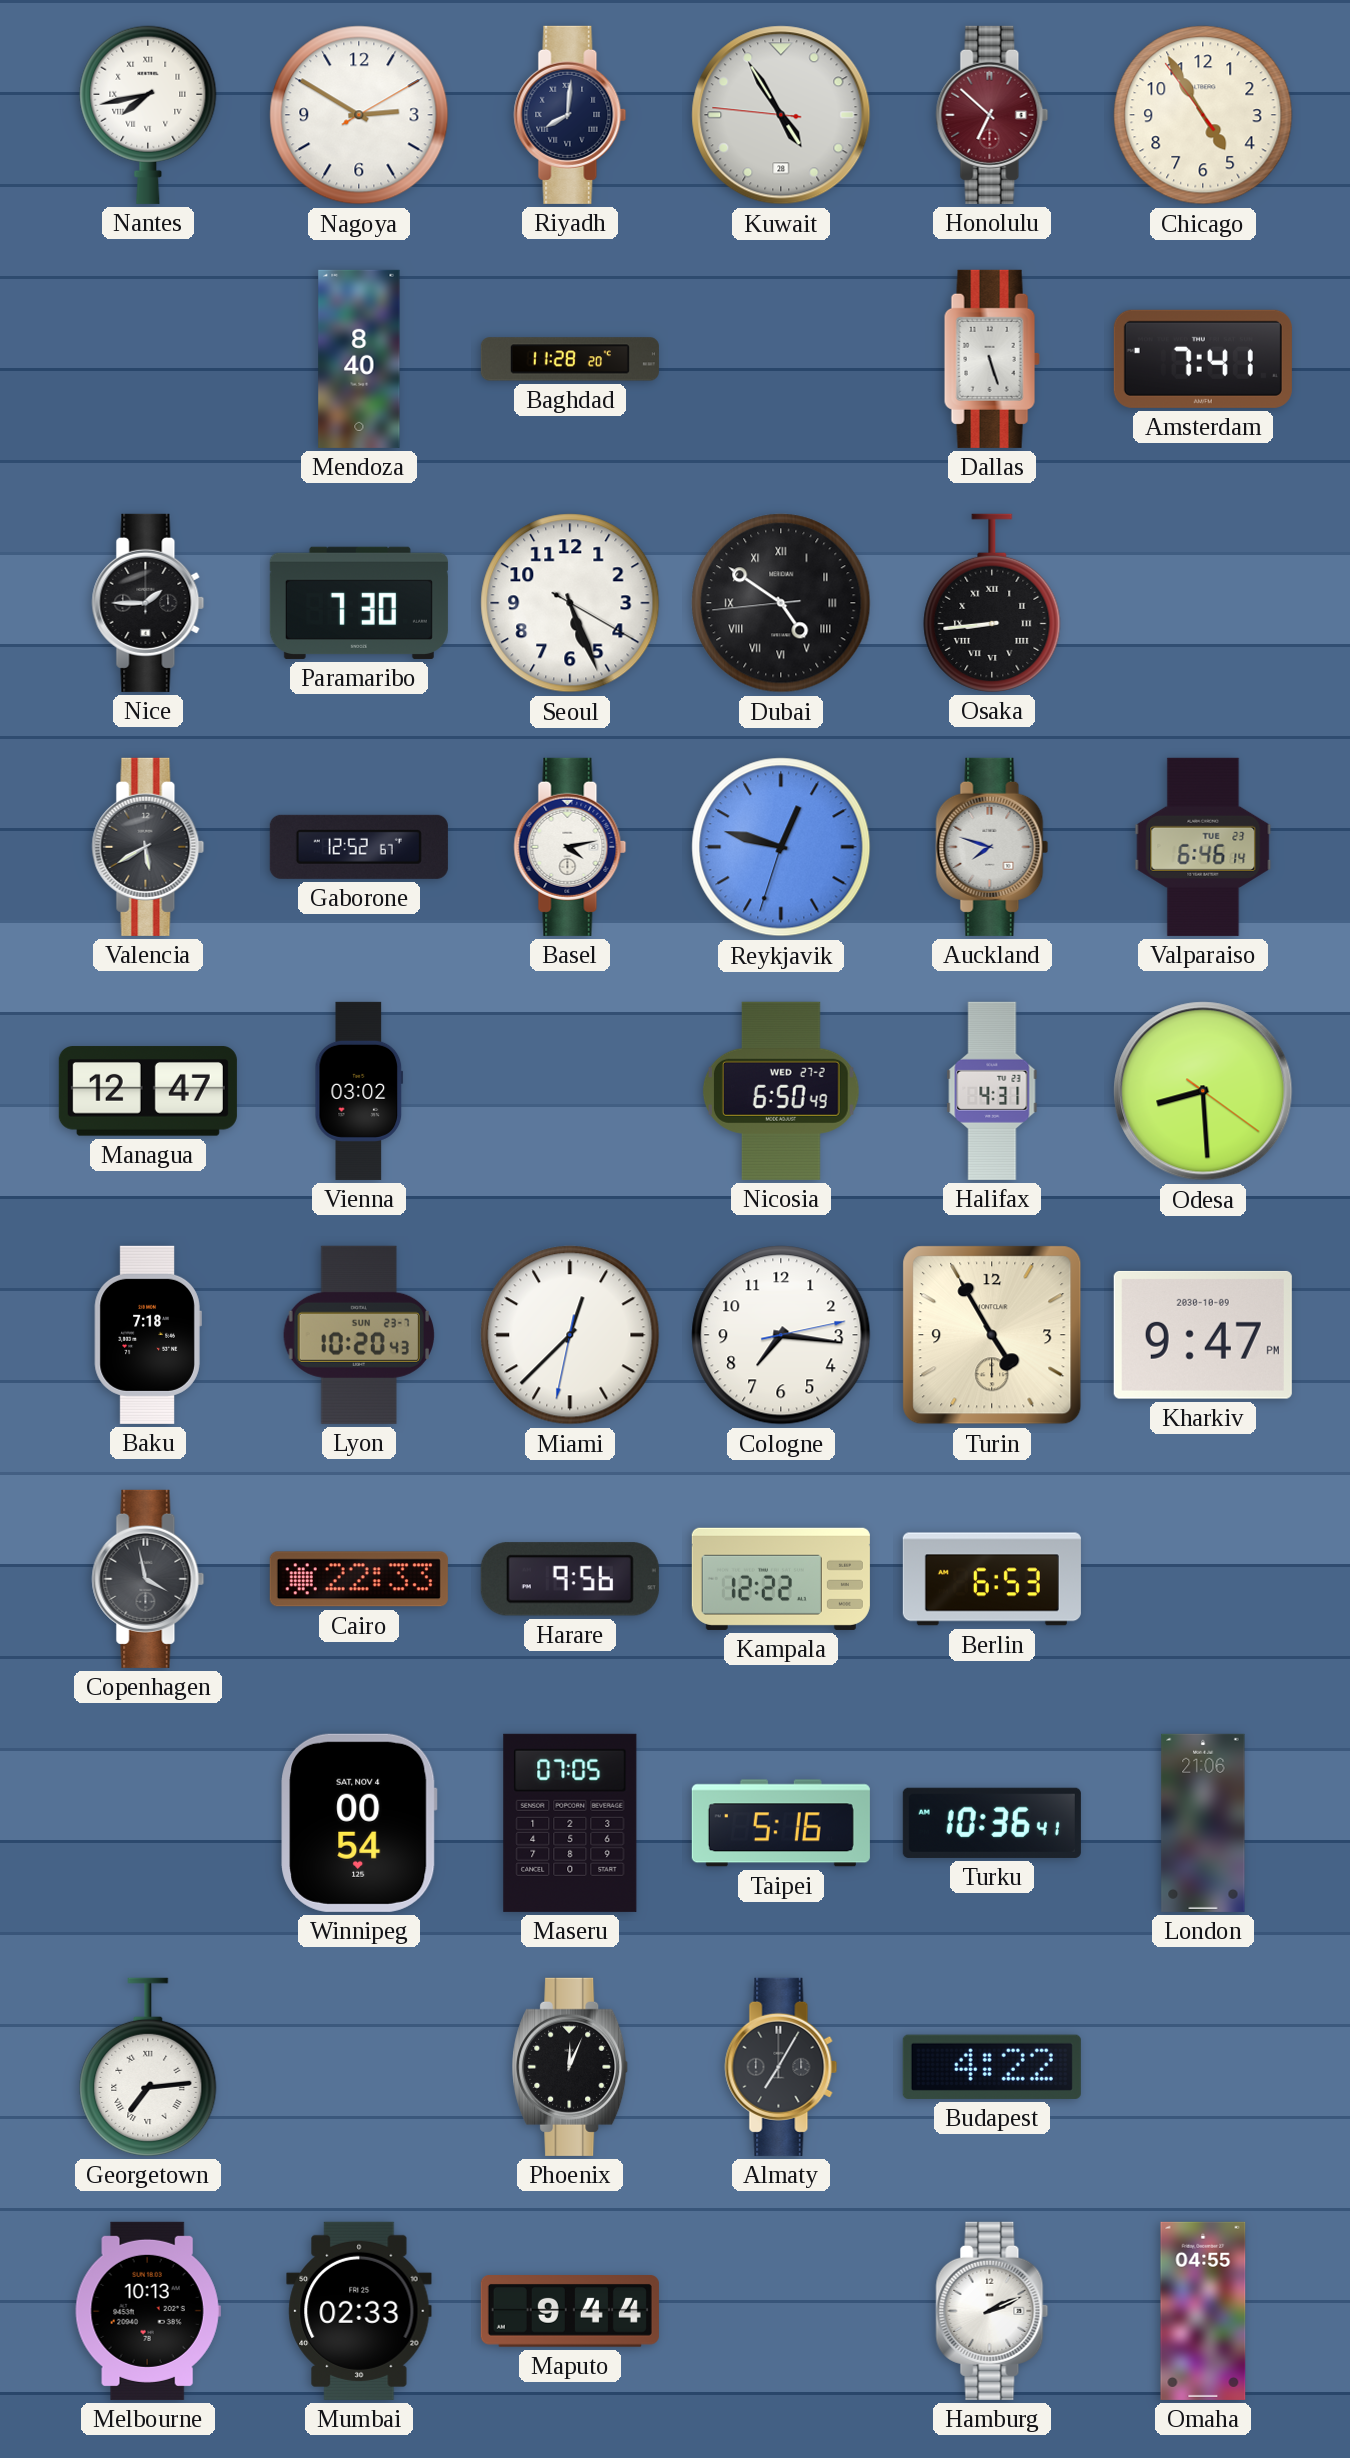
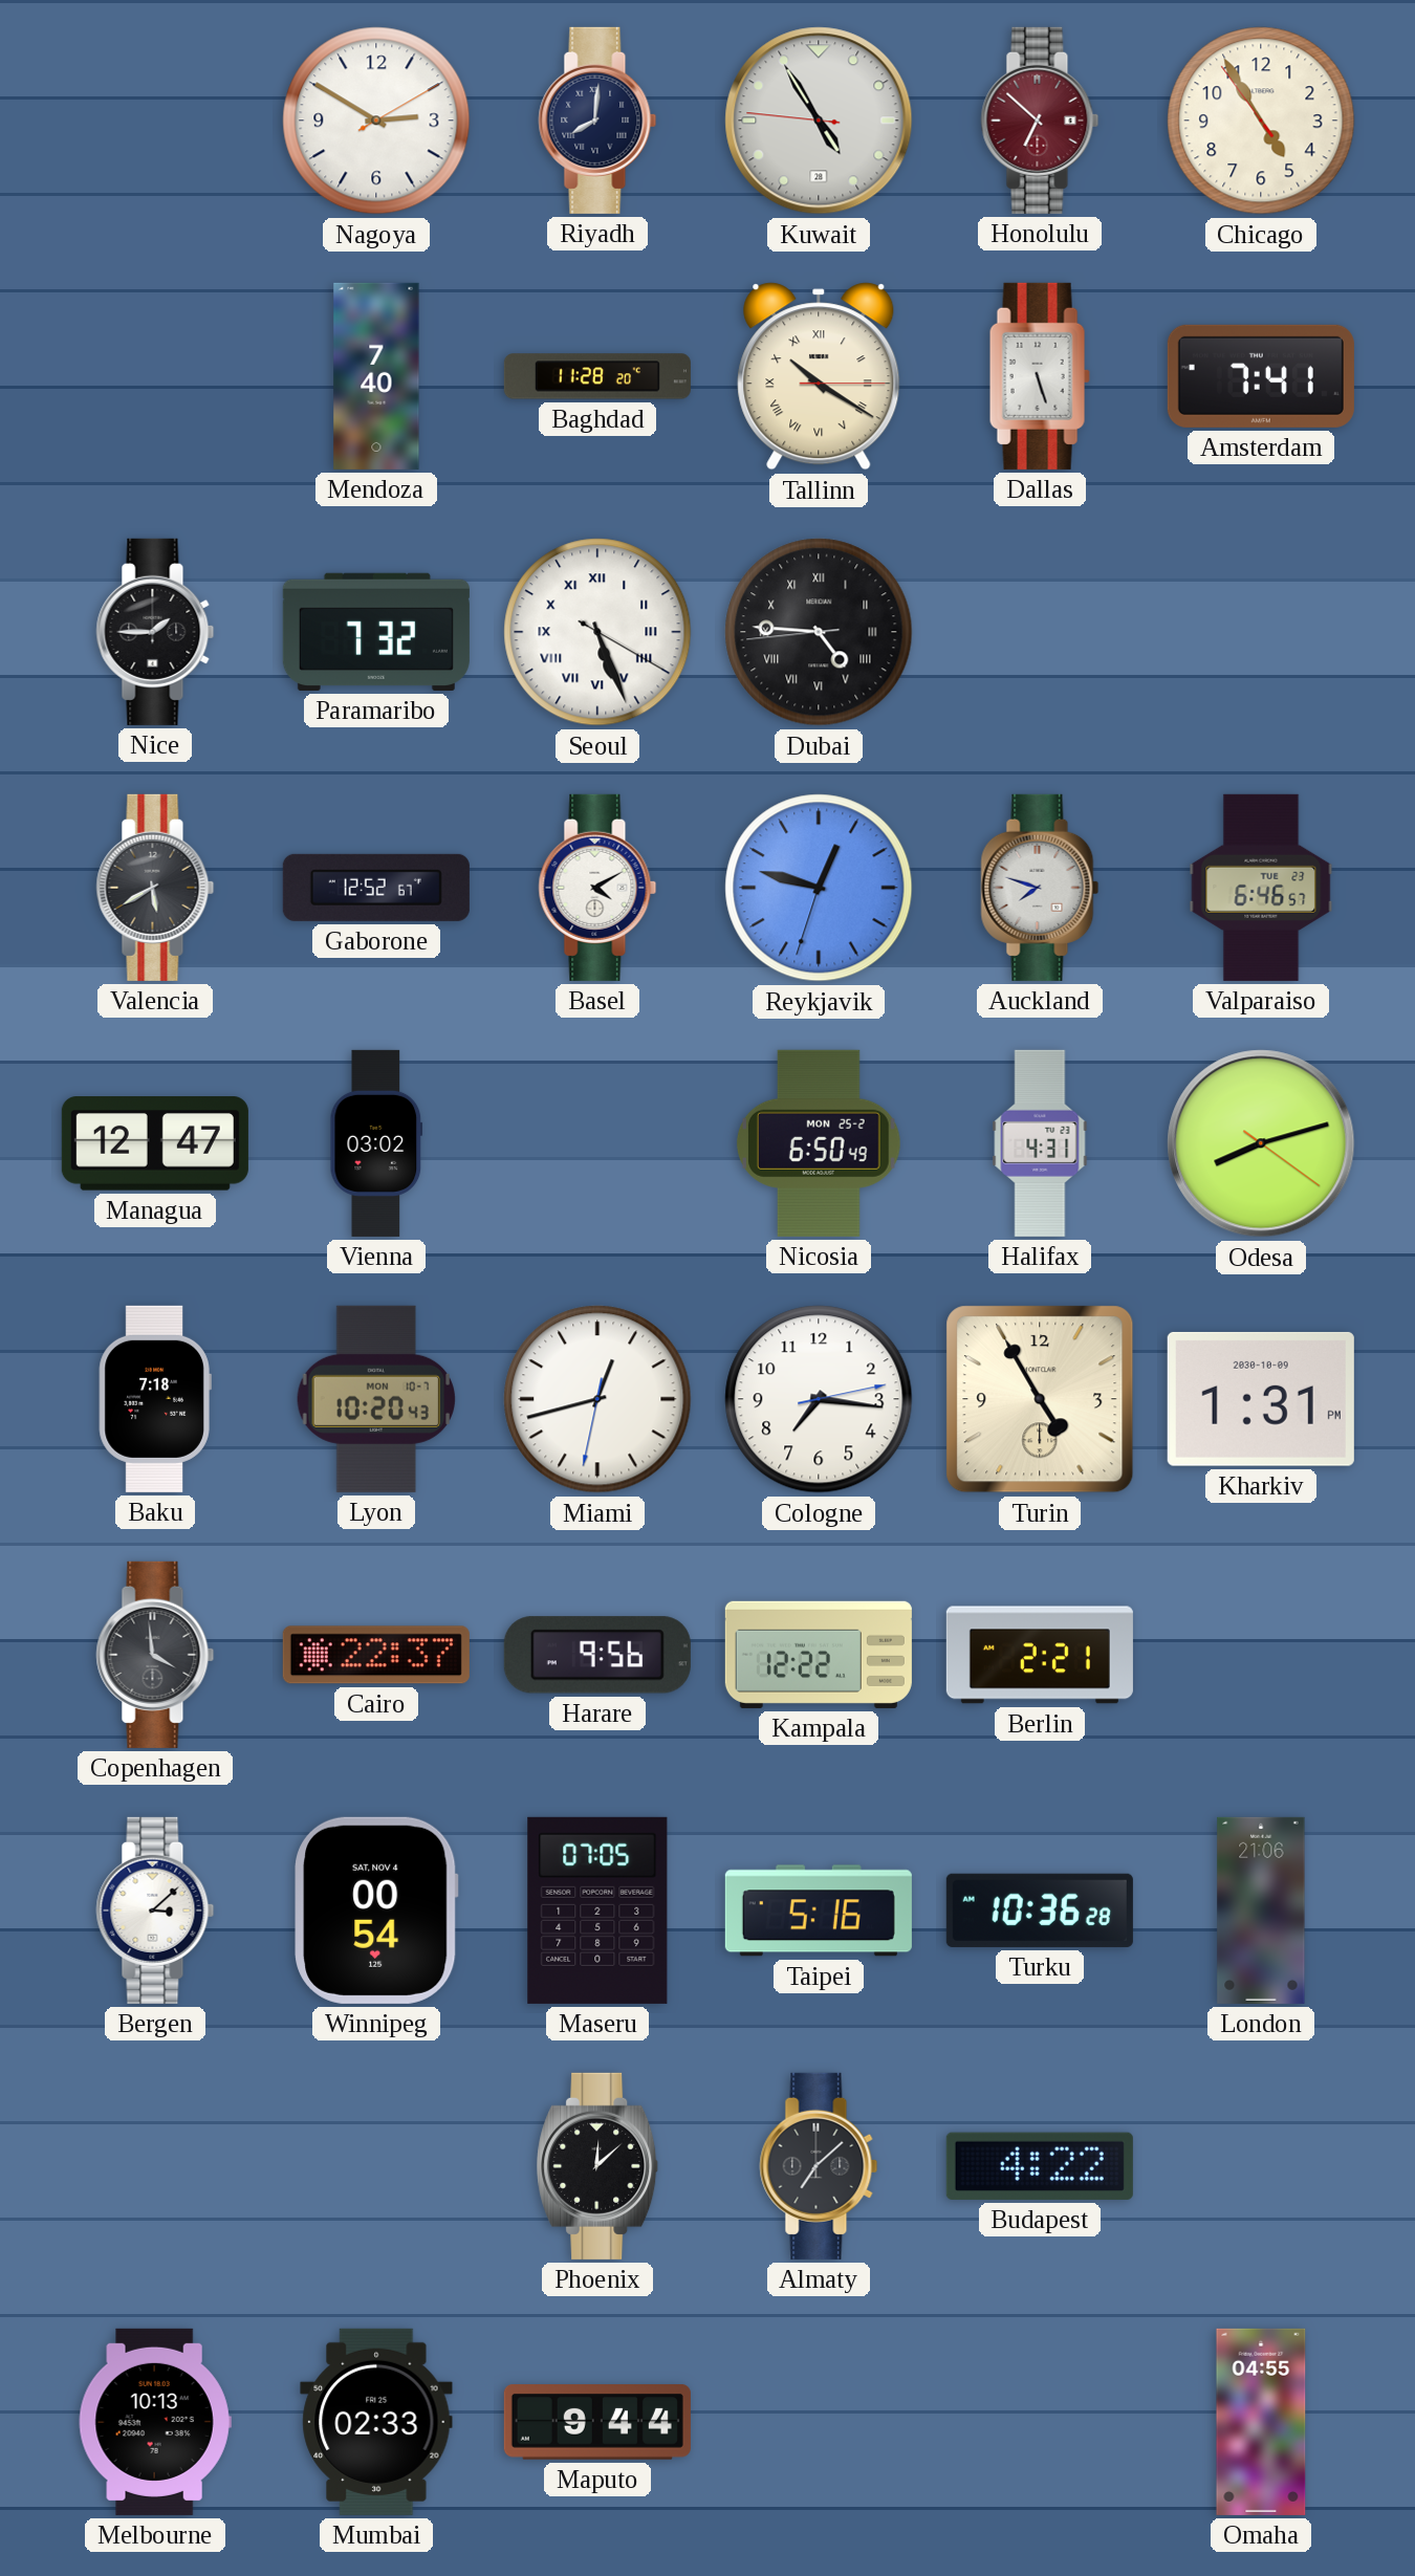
Nantes: 7:43 -> none
Mendoza: 8:40 -> 7:40
Tallinn: none -> 10:20
Paramaribo: 7:30 -> 7:32
Seoul numerals: Arabic -> Roman
Dubai: 4:50 -> 4:45
Osaka: 8:44 -> none
Basel: 4:13 -> 4:10
Valparaiso: 6:46:14 -> 6:46:57
Nicosia date: WED 27-2 -> MON 25-2
Odesa: 8:29 -> 8:12
Lyon date: SUN 23-7 -> MON 10-7
Miami: 12:37 -> 12:42
Kharkiv: 9:47 -> 1:31
Copenhagen: 3:58 -> 3:59
Cairo: 22:33 -> 22:37
Berlin: 6:53 -> 2:21
Bergen: none -> 3:08
Turku: 10:36:41 -> 10:36:28
Georgetown: 7:14 -> none
Phoenix: 12:04 -> 12:08
Almaty: 7:05 -> 7:08
Hamburg: 2:11 -> none
